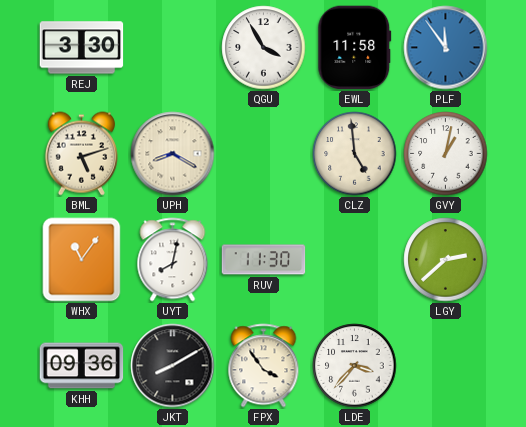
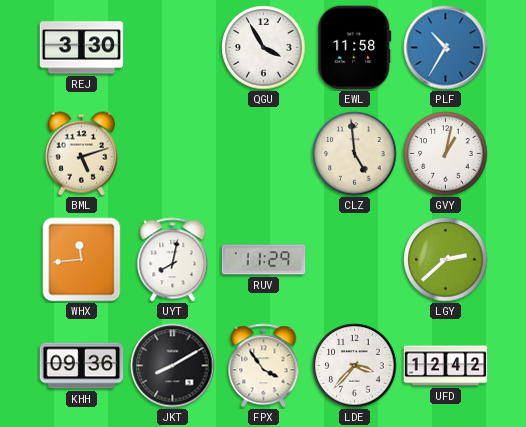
PLF: 11:54 -> 10:35
UPH: 8:20 -> none
WHX: 11:06 -> 11:44
RUV: 11:30 -> 11:29
UFD: none -> 12:42
